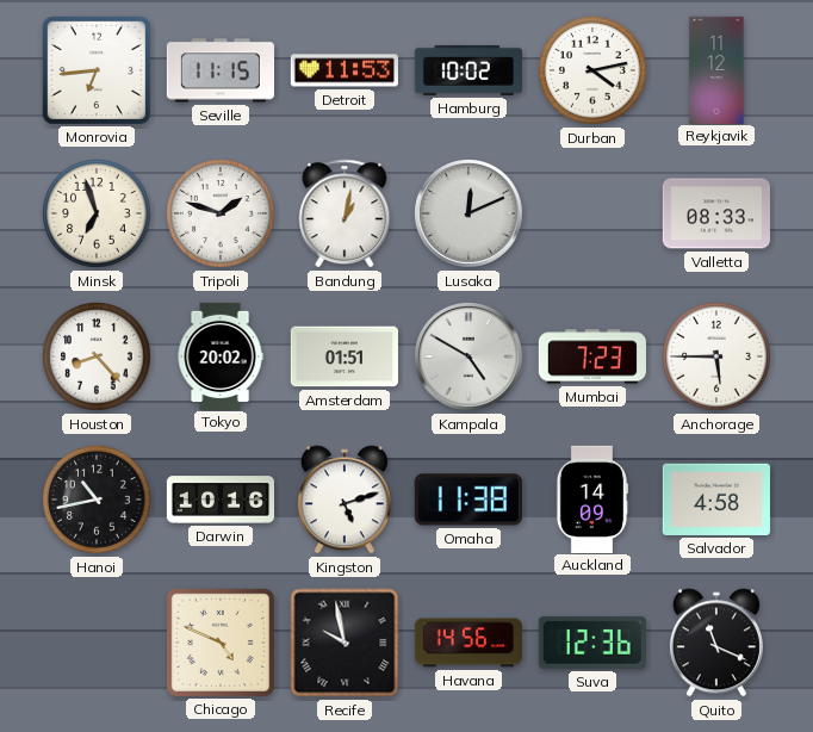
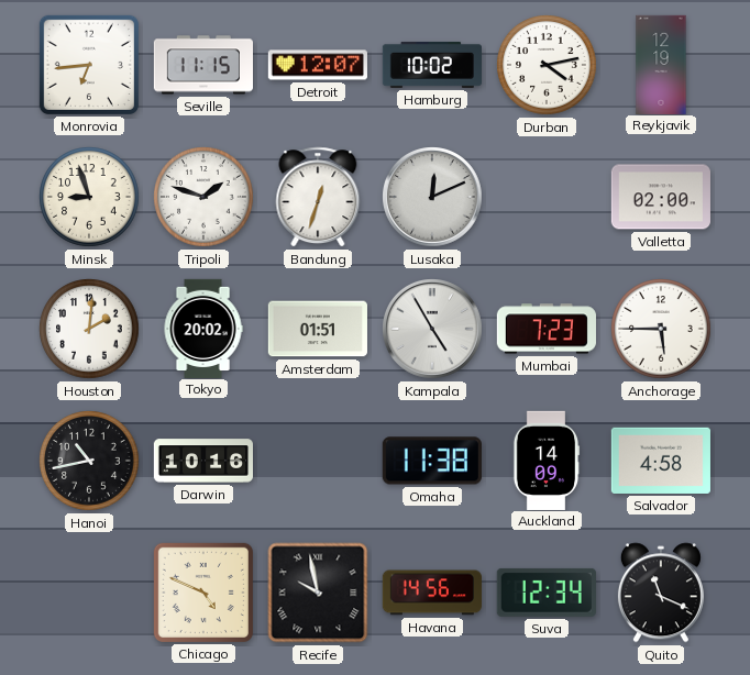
Detroit: 11:53 -> 12:07
Reykjavik: 11:12 -> 12:19
Minsk: 6:57 -> 8:57
Bandung: 1:02 -> 12:33
Valletta: 08:33 -> 02:00
Houston: 8:23 -> 2:01
Kampala: 4:50 -> 4:55
Kingston: 5:12 -> none
Suva: 12:36 -> 12:34
